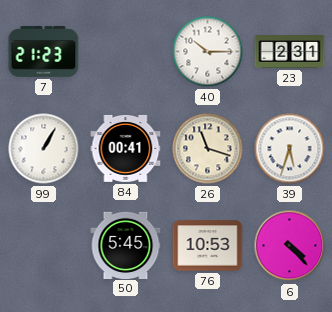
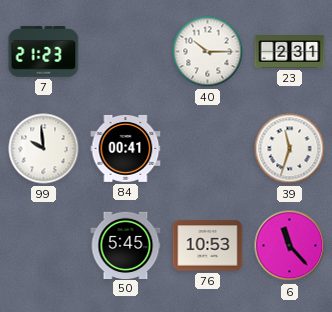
99: 1:05 -> 9:59
26: 11:18 -> none
39: 5:33 -> 11:33
6: 4:23 -> 11:23
